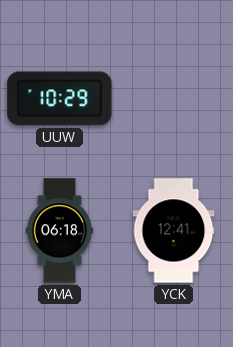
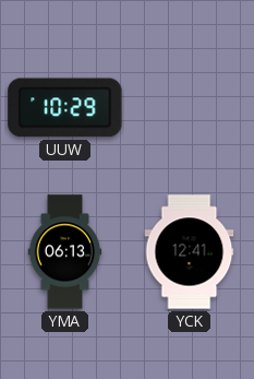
YMA: 06:18 -> 06:13
